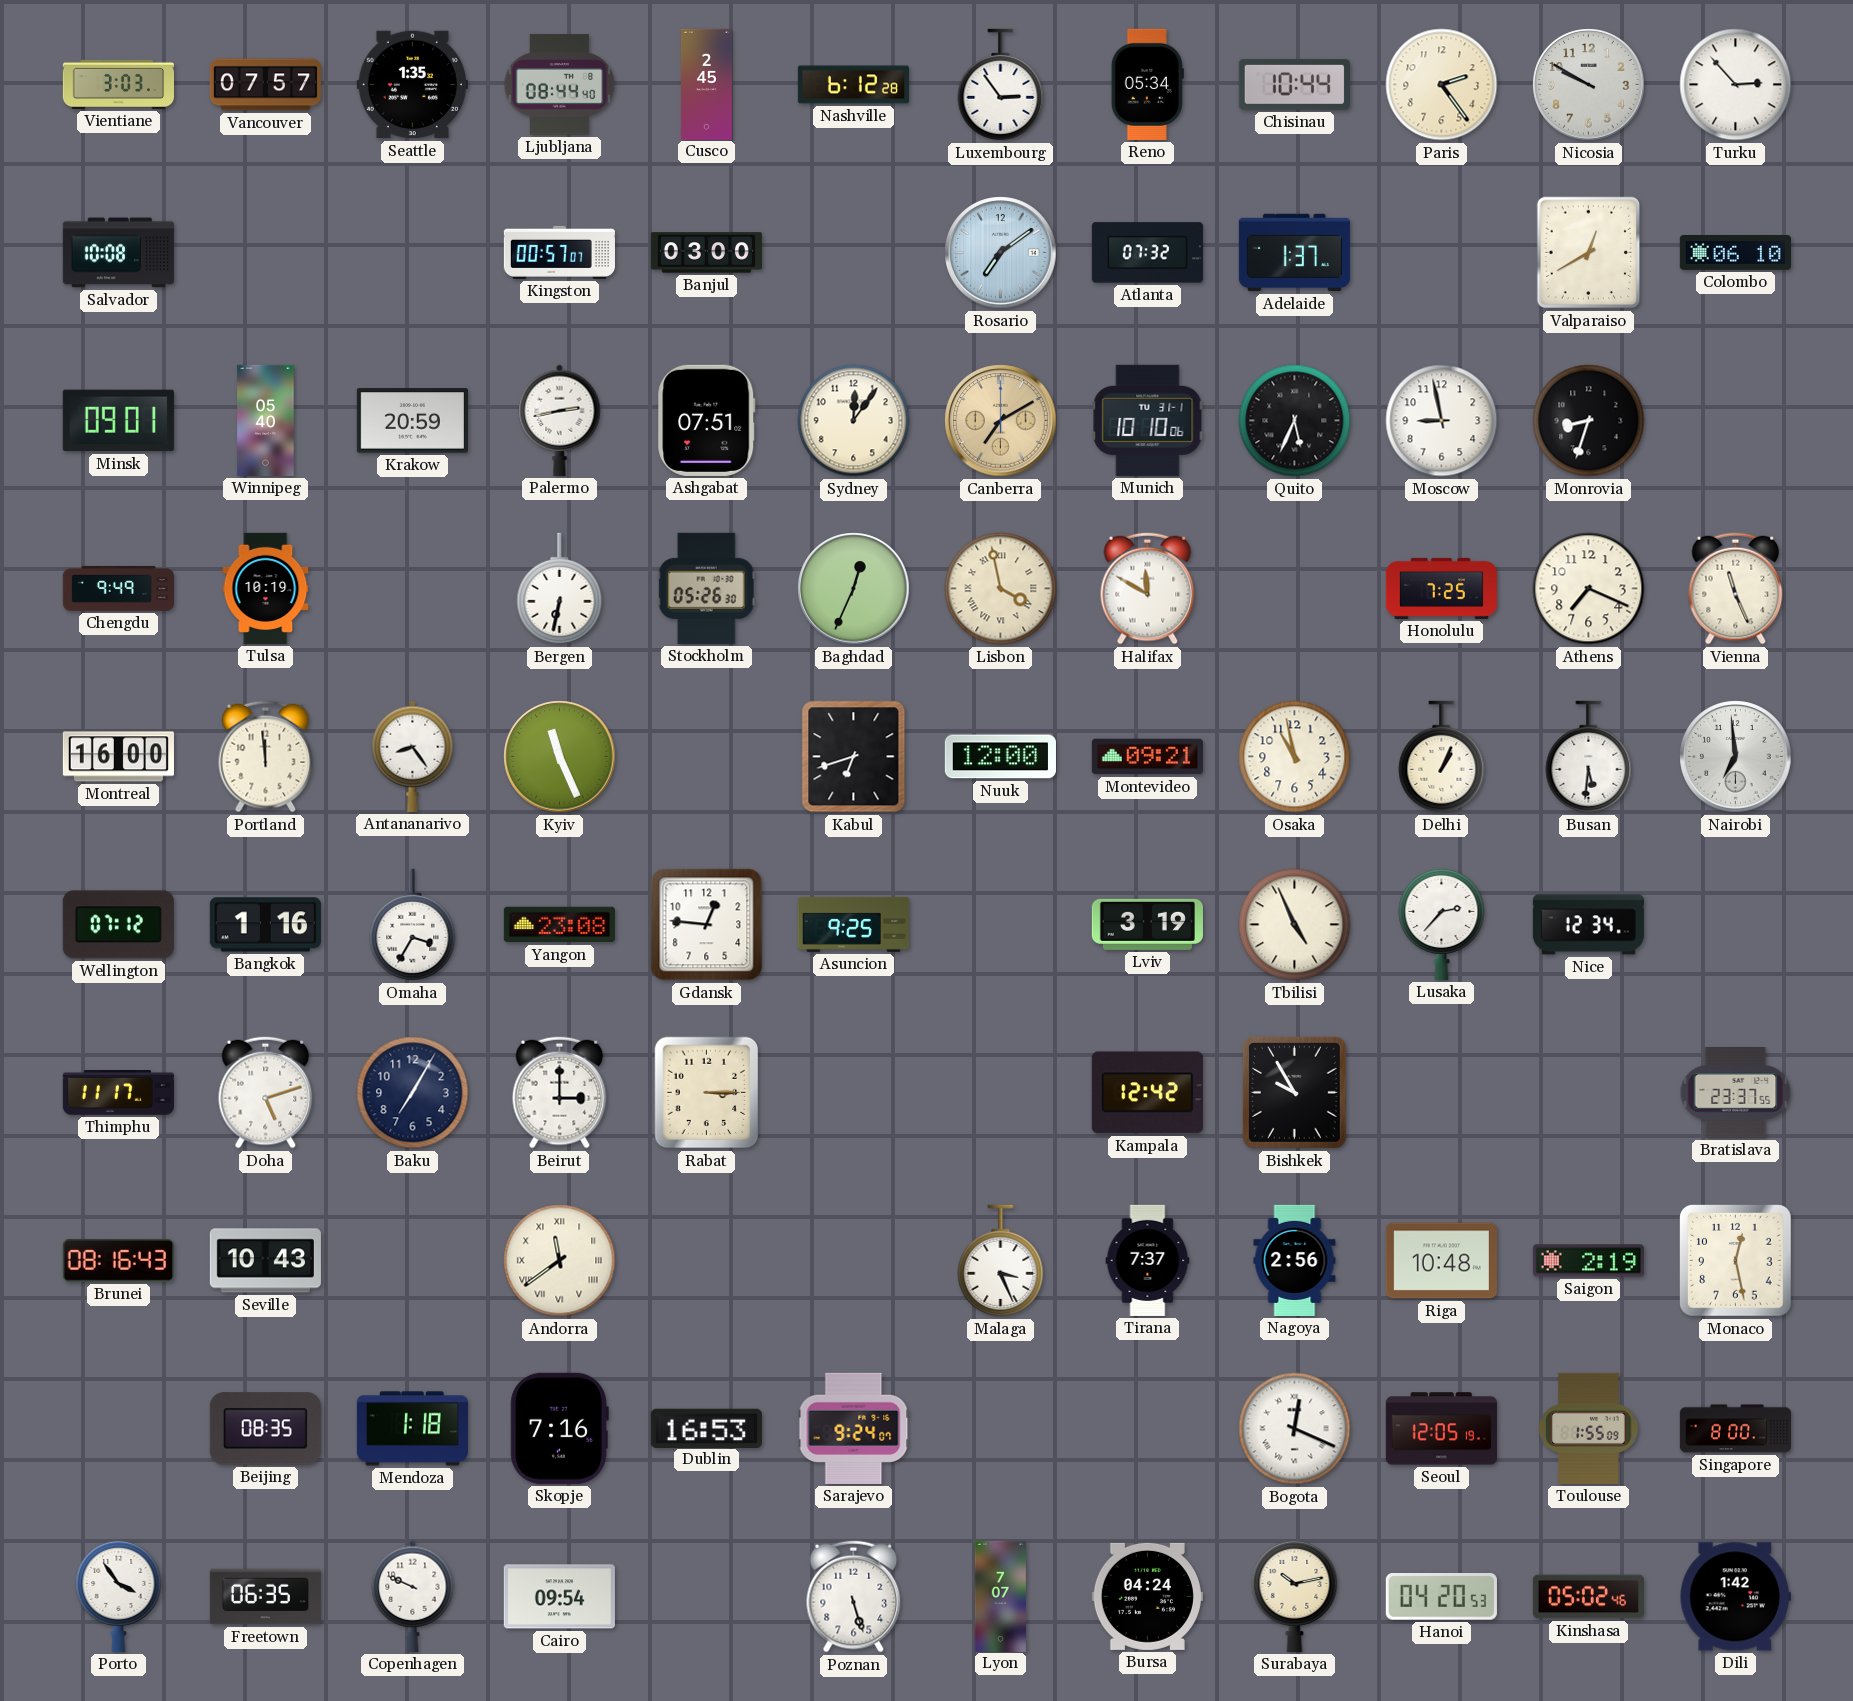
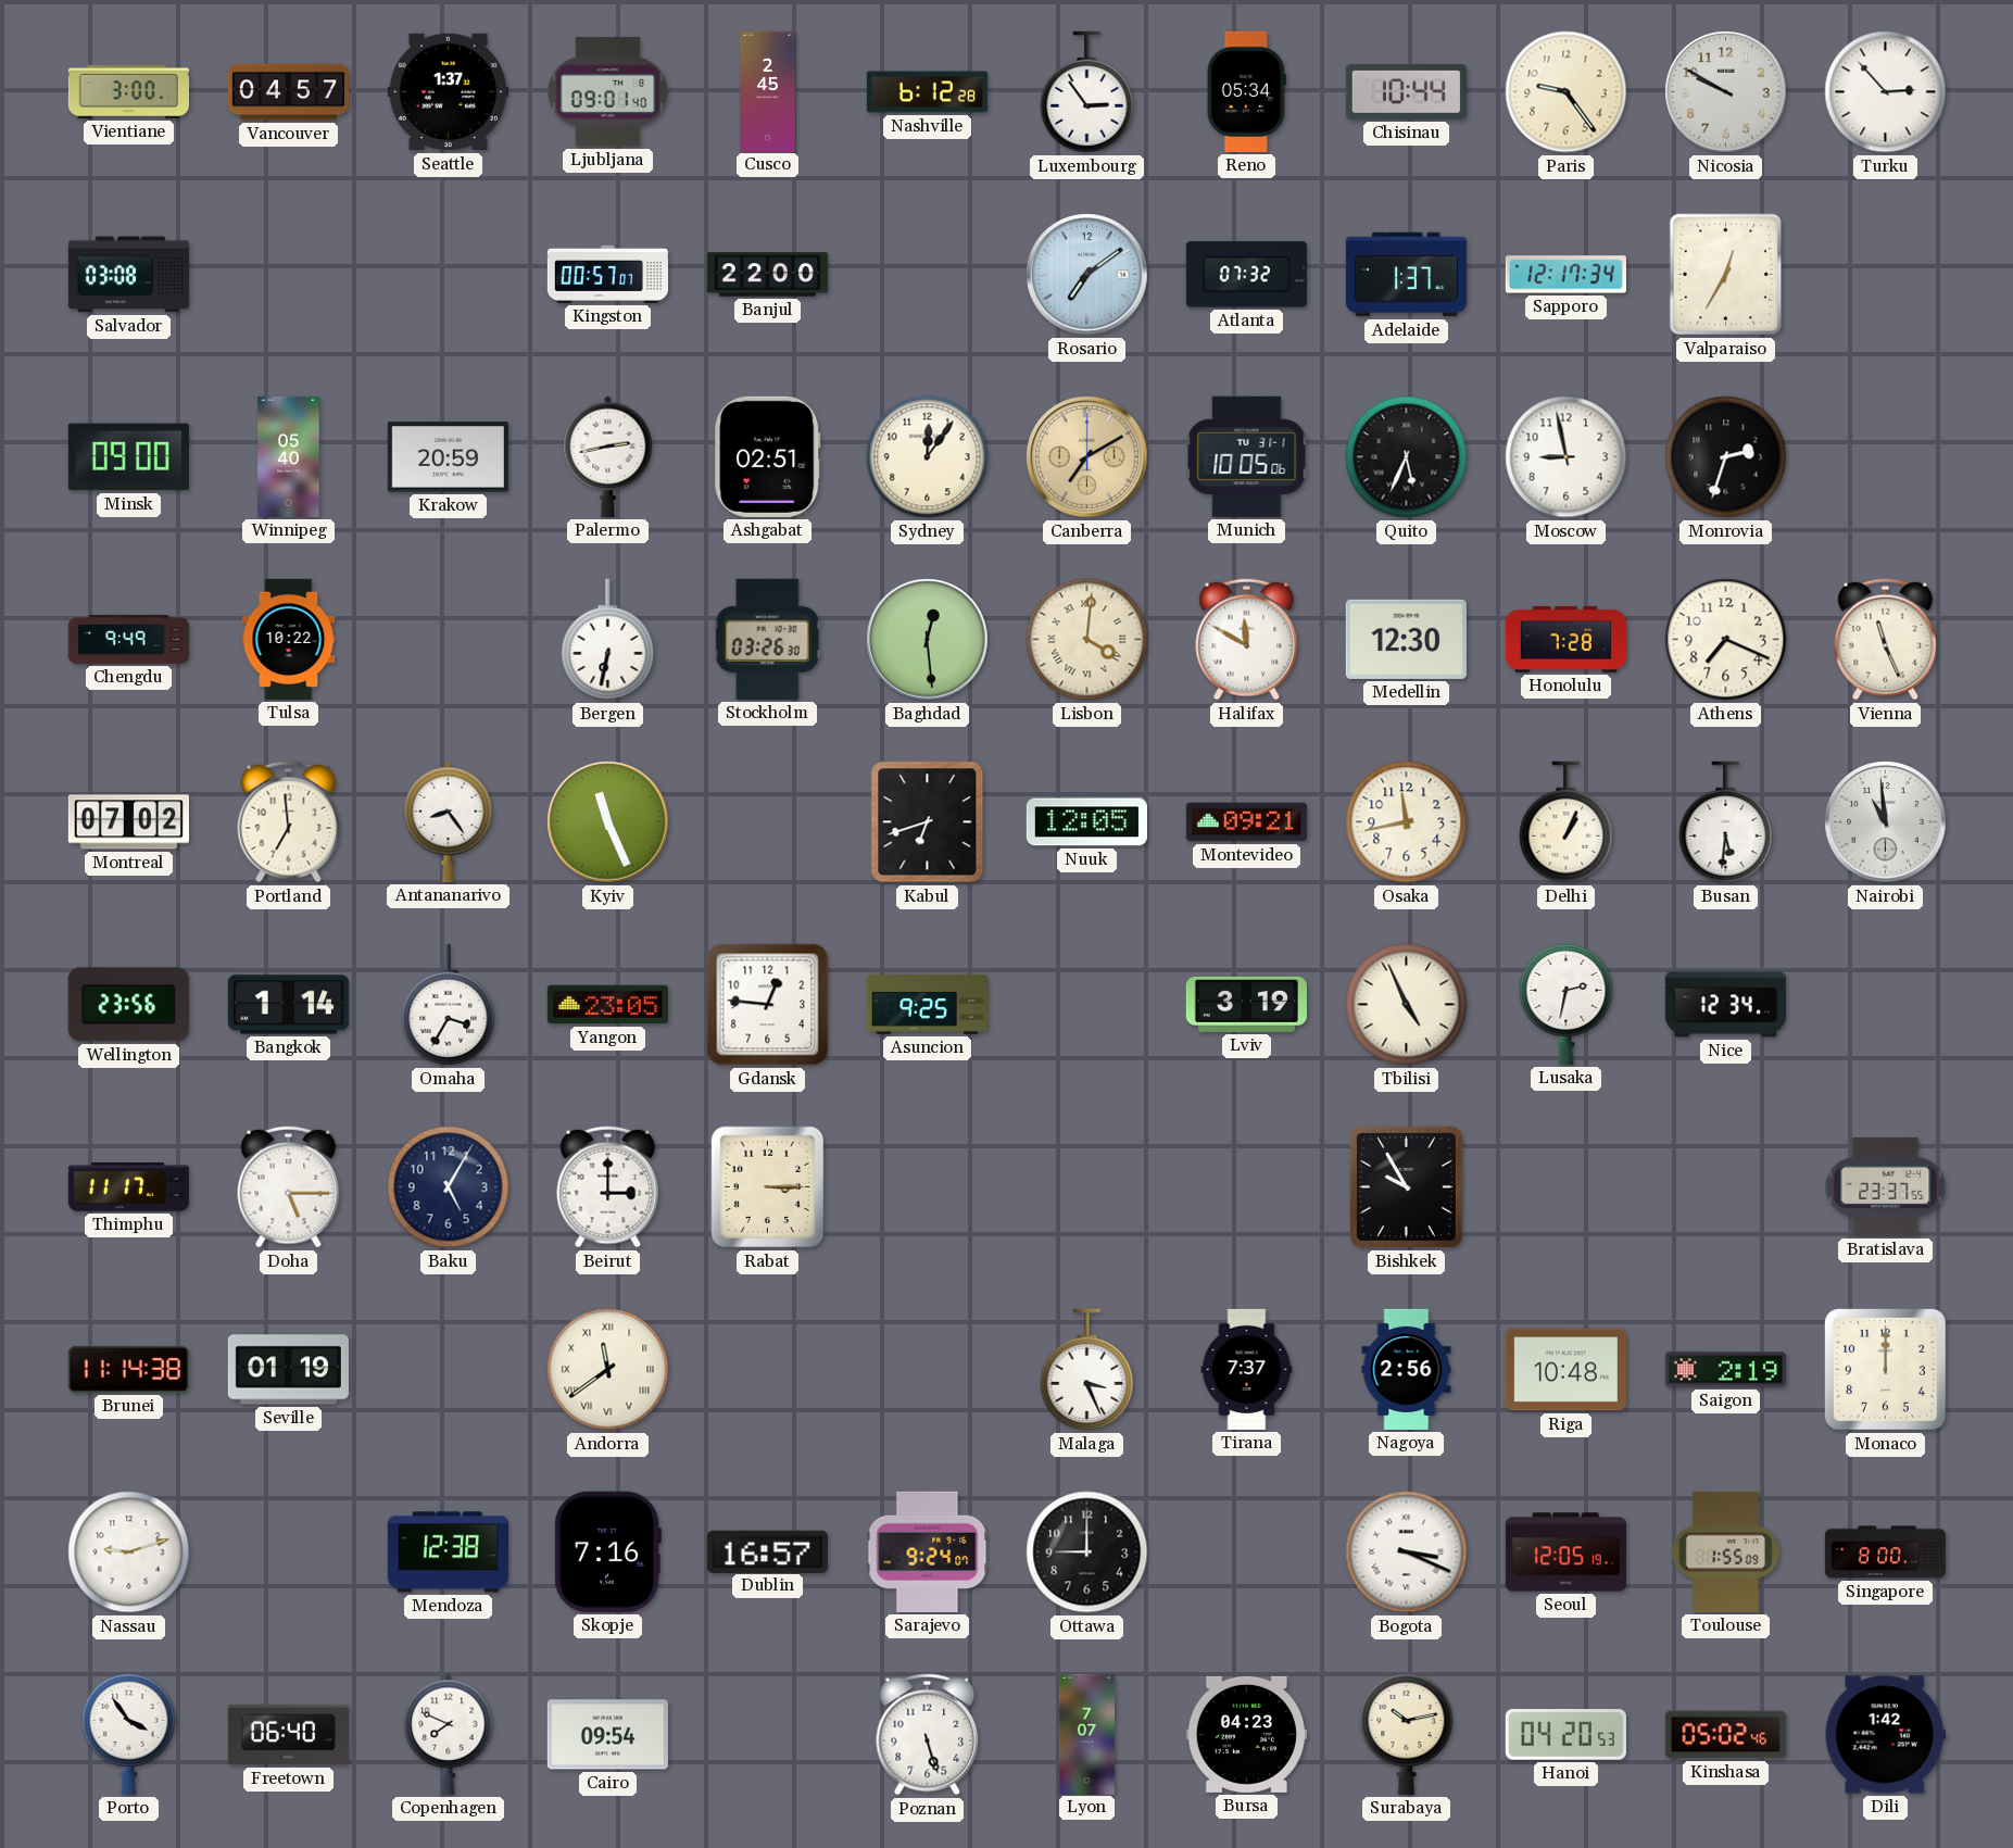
Vientiane: 3:03 -> 3:00
Vancouver: 07:57 -> 04:57
Seattle: 1:35 -> 1:37
Ljubljana: 08:44 -> 09:01
Paris: 2:24 -> 9:24
Salvador: 10:08 -> 03:08
Banjul: 03:00 -> 22:00
Sapporo: none -> 12:17
Valparaiso: 12:40 -> 12:35
Colombo: 06:10 -> none
Minsk: 09:01 -> 09:00
Ashgabat: 07:51 -> 02:51
Munich: 10:10 -> 10:05
Monrovia: 8:33 -> 2:33
Tulsa: 10:19 -> 10:22
Stockholm: 05:26 -> 03:26
Baghdad: 12:34 -> 12:29
Lisbon: 3:58 -> 4:01
Medellin: none -> 12:30
Honolulu: 7:25 -> 7:28
Montreal: 16:00 -> 07:02
Portland: 11:59 -> 6:59
Nuuk: 12:00 -> 12:05
Osaka: 10:58 -> 11:43
Nairobi: 6:59 -> 10:59
Wellington: 07:12 -> 23:56
Bangkok: 1:16 -> 1:14
Yangon: 23:08 -> 23:05
Lusaka: 2:37 -> 2:32
Doha: 5:12 -> 5:15
Baku: 7:05 -> 5:05
Kampala: 12:42 -> none
Brunei: 08:16 -> 11:14
Seville: 10:43 -> 01:19
Monaco: 12:28 -> 12:00
Nassau: none -> 9:12
Beijing: 08:35 -> none
Mendoza: 1:18 -> 12:38
Dublin: 16:53 -> 16:57
Ottawa: none -> 9:00
Bogota: 12:19 -> 3:19
Freetown: 06:35 -> 06:40
Copenhagen: 9:49 -> 7:49
Bursa: 04:24 -> 04:23
